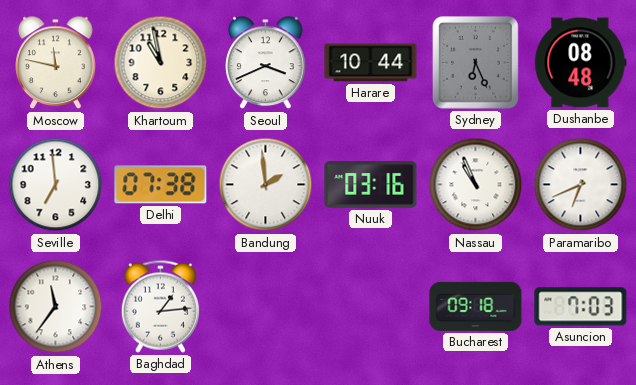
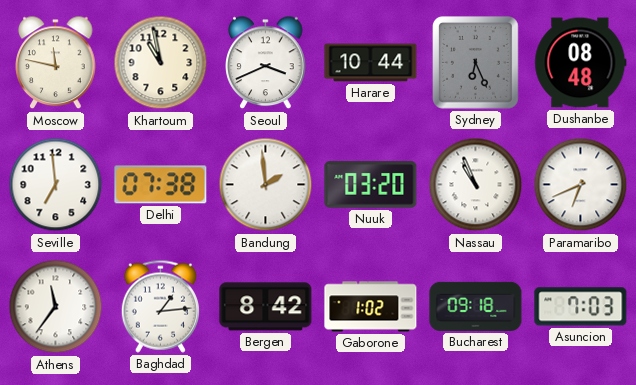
Nuuk: 03:16 -> 03:20
Bergen: none -> 8:42
Gaborone: none -> 1:02
